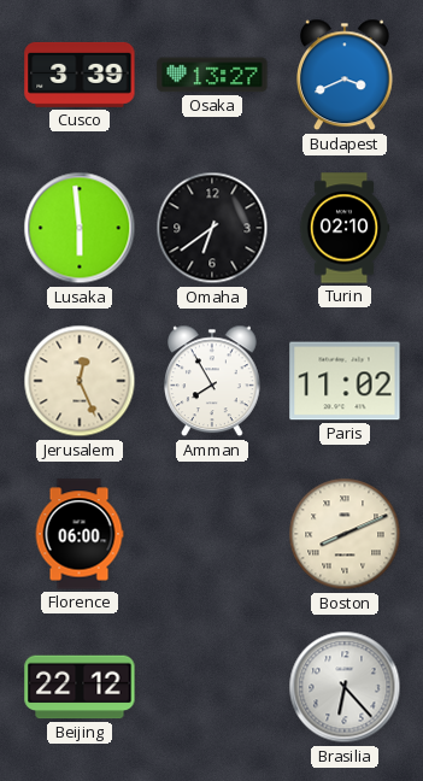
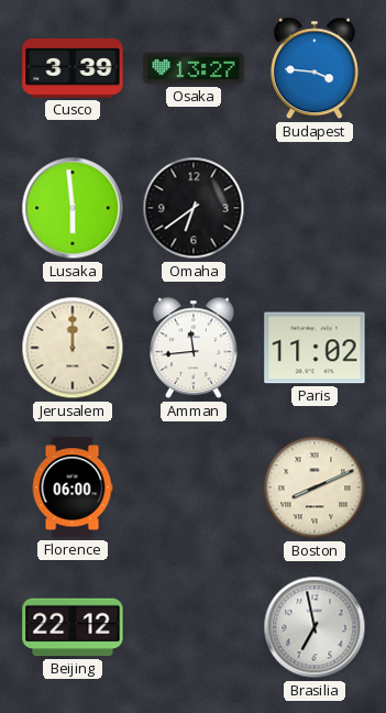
Budapest: 3:41 -> 3:46
Turin: 02:10 -> none
Jerusalem: 12:26 -> 12:00
Amman: 7:55 -> 11:44
Brasilia: 6:23 -> 6:58
